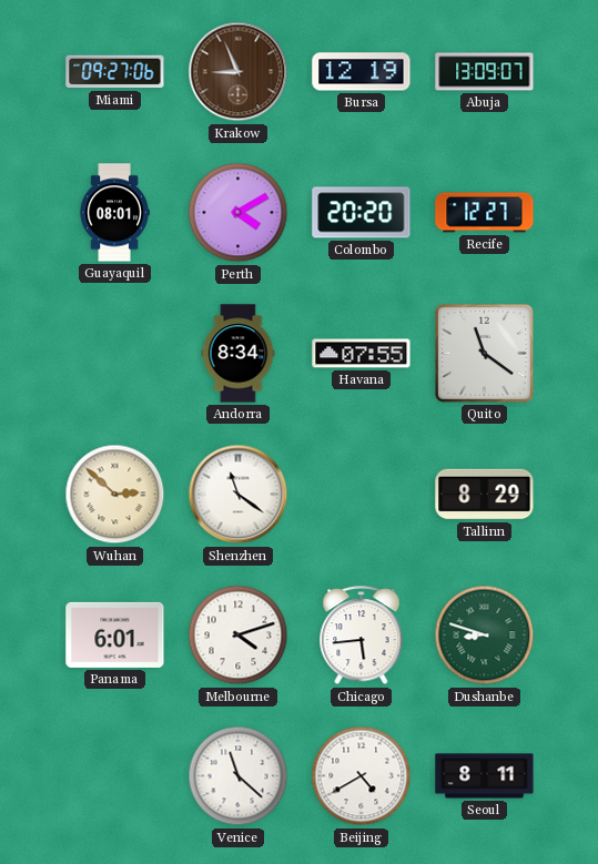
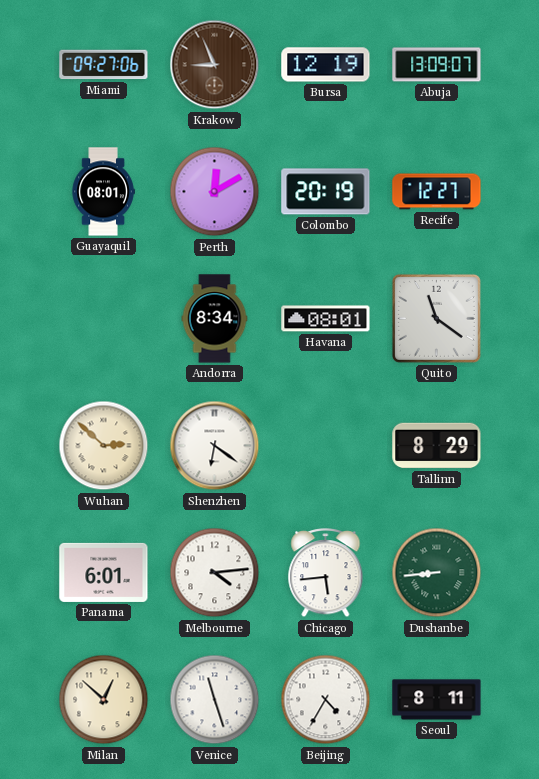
Perth: 4:10 -> 12:10
Colombo: 20:20 -> 20:19
Havana: 07:55 -> 08:01
Shenzhen: 11:21 -> 6:21
Melbourne: 4:12 -> 4:14
Dushanbe: 8:48 -> 8:44
Milan: none -> 12:52
Venice: 11:22 -> 11:27
Beijing: 4:40 -> 4:35
